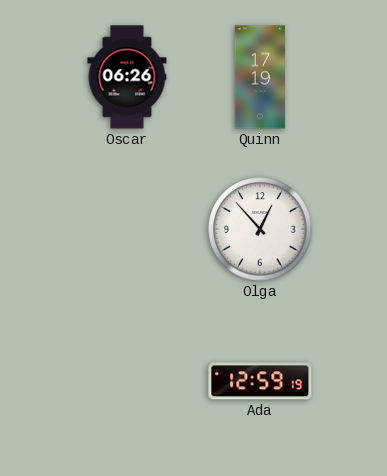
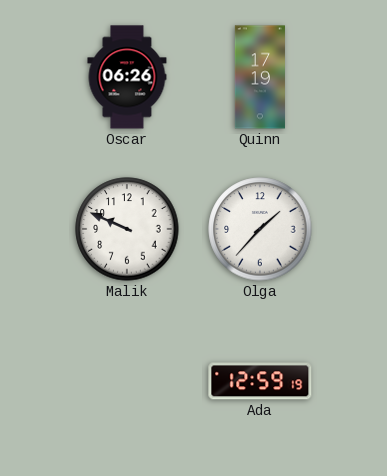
Malik: none -> 9:49
Olga: 12:53 -> 1:37
